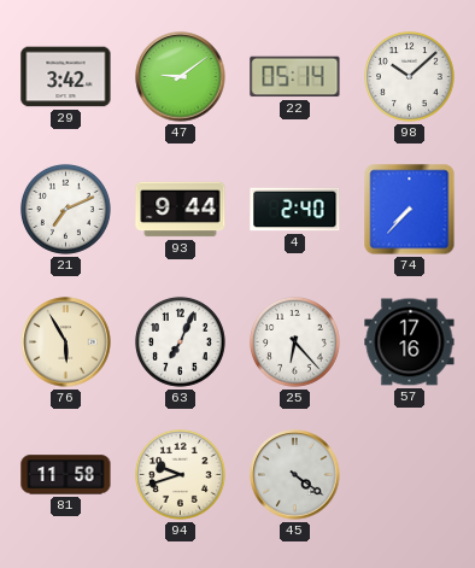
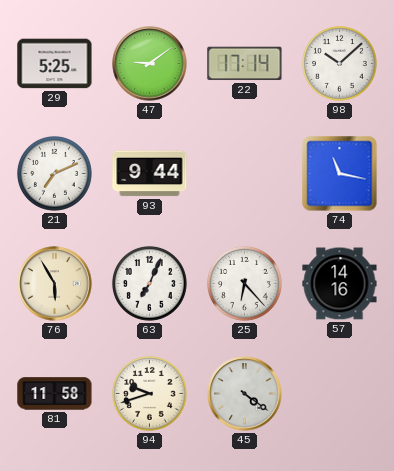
29: 3:42 -> 5:25
22: 05:14 -> 17:14
4: 2:40 -> none
74: 7:37 -> 11:17
57: 17:16 -> 14:16
